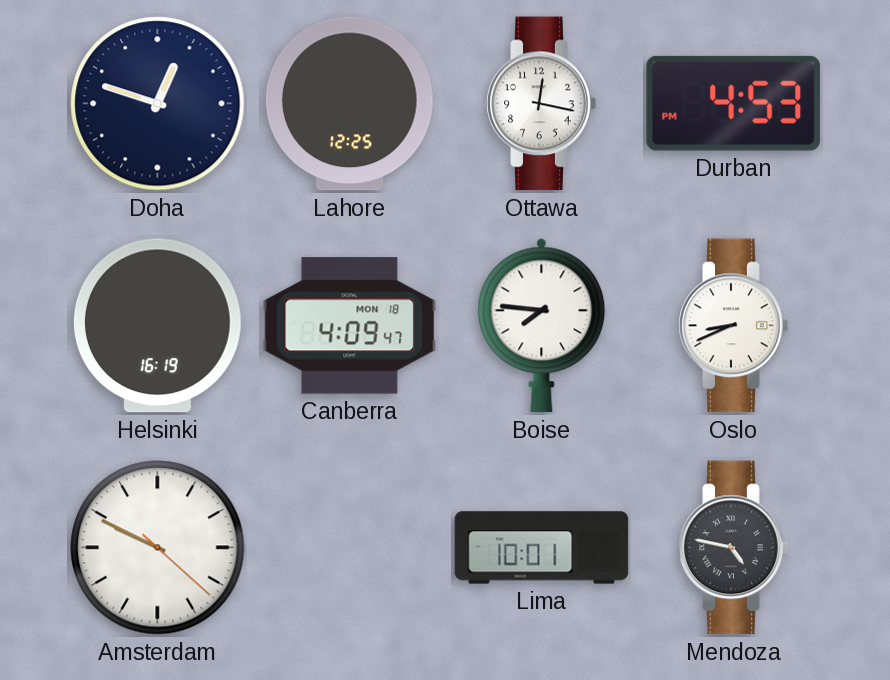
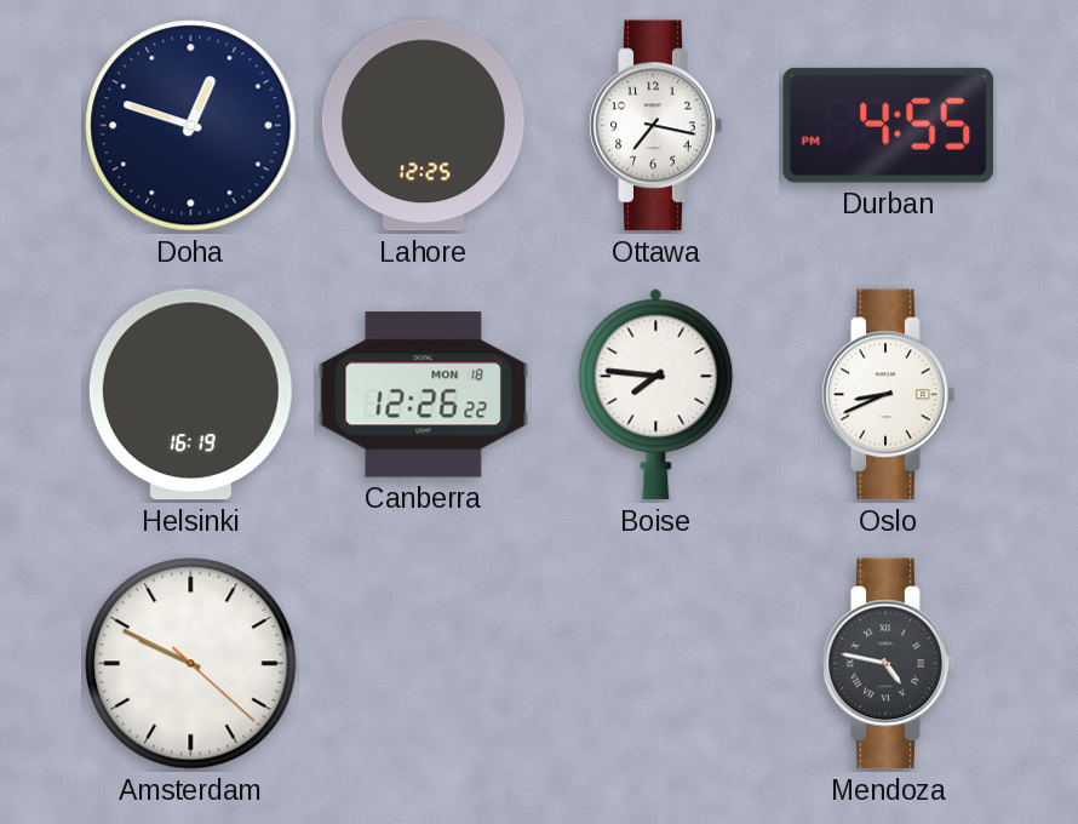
Ottawa: 12:17 -> 7:17
Durban: 4:53 -> 4:55
Canberra: 4:09 -> 12:26
Lima: 10:01 -> none
